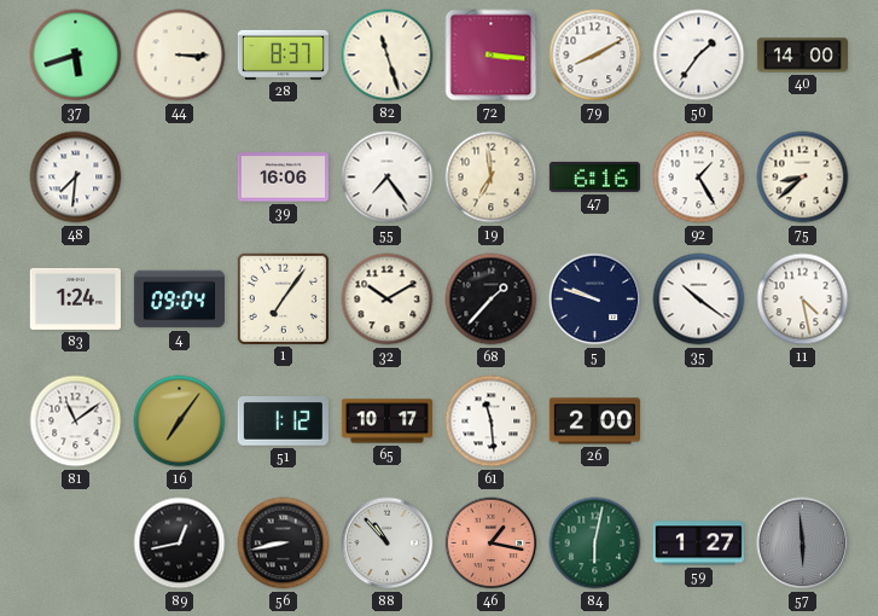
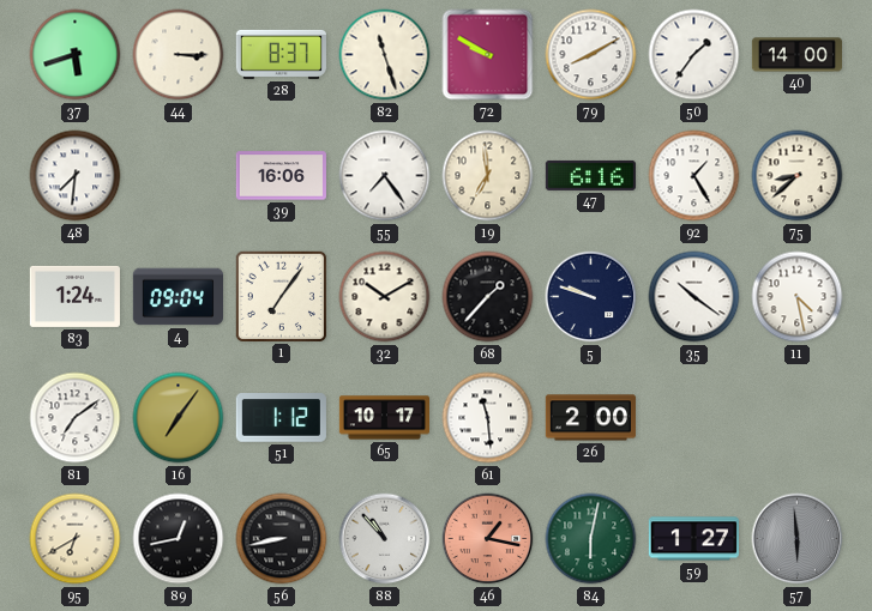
72: 3:16 -> 9:50
81: 11:09 -> 7:09
95: none -> 6:40
